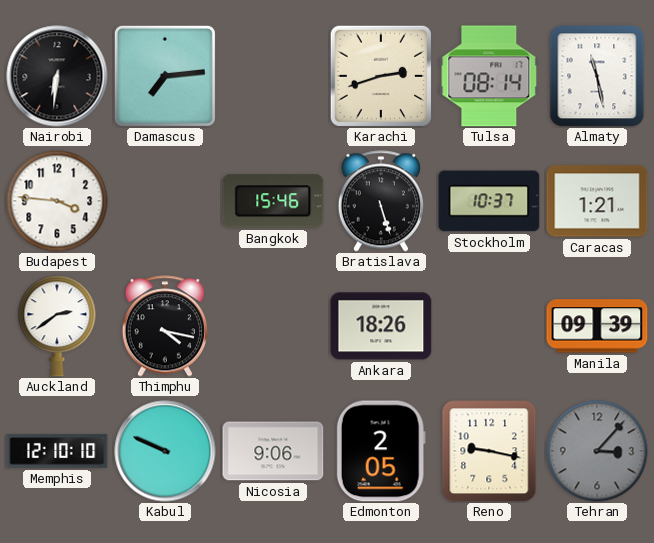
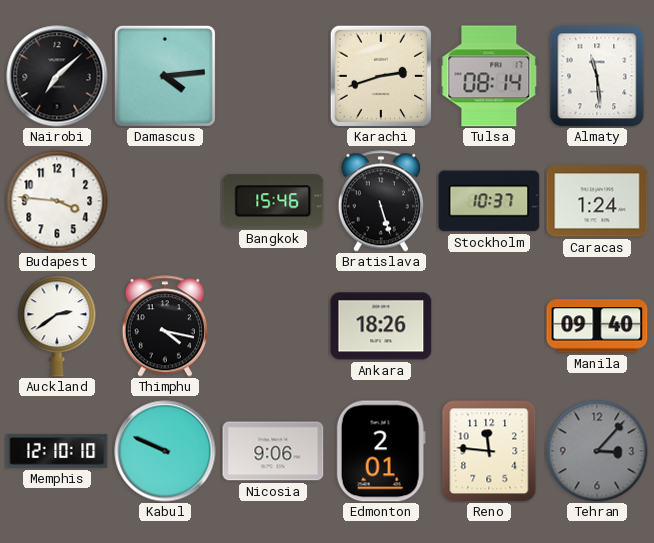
Nairobi: 6:31 -> 7:08
Damascus: 7:14 -> 4:14
Almaty: 11:28 -> 11:29
Caracas: 1:21 -> 1:24
Manila: 09:39 -> 09:40
Edmonton: 2:05 -> 2:01
Reno: 9:17 -> 11:46
